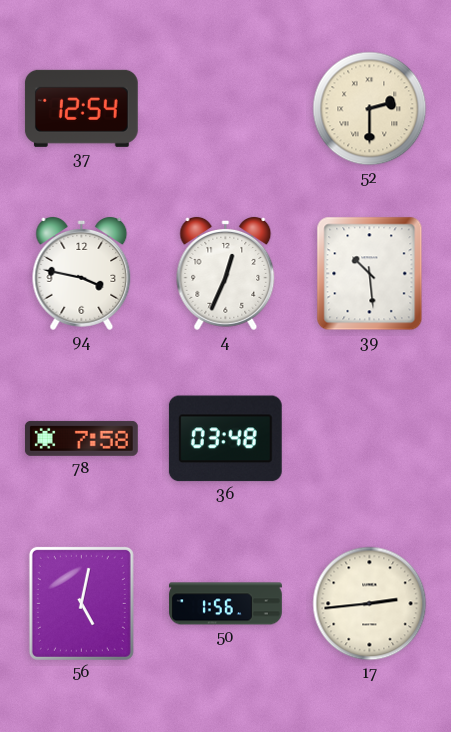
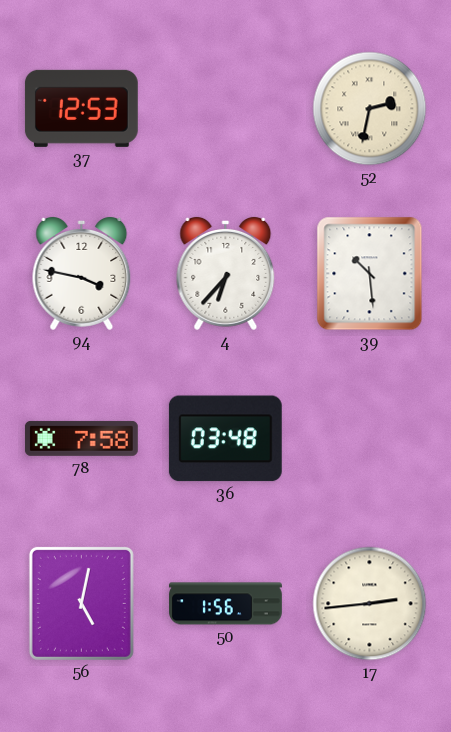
37: 12:54 -> 12:53
52: 2:30 -> 2:32
4: 12:34 -> 6:37
